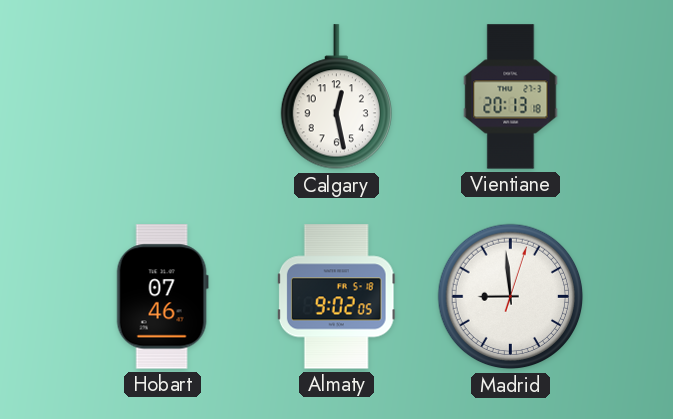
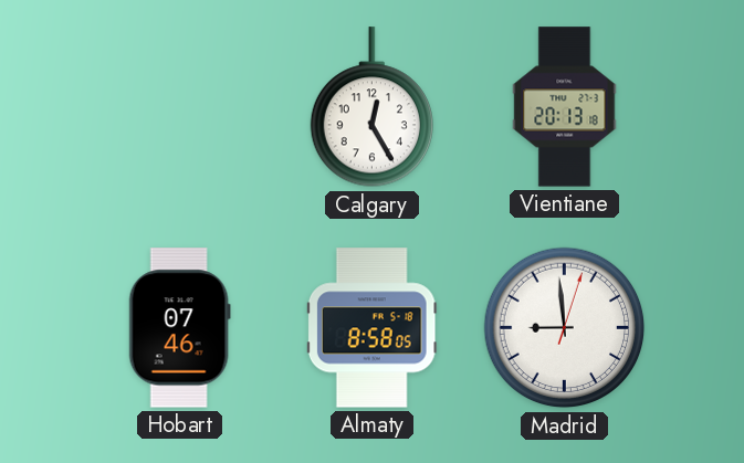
Calgary: 12:28 -> 12:25
Almaty: 9:02 -> 8:58
